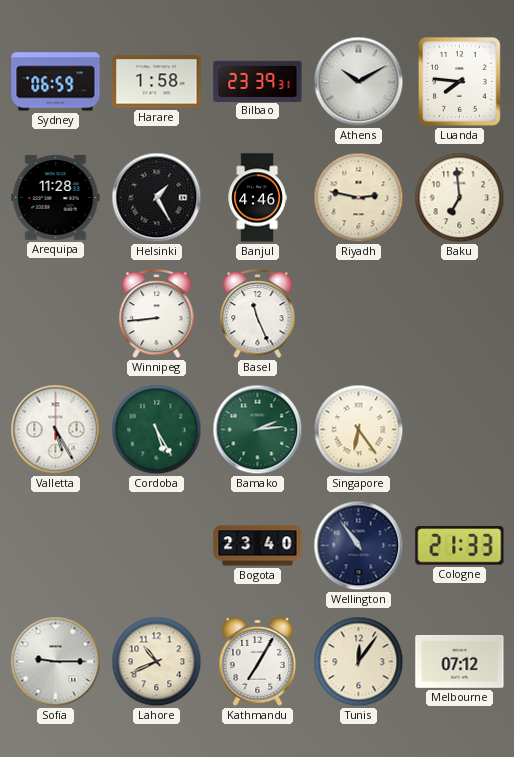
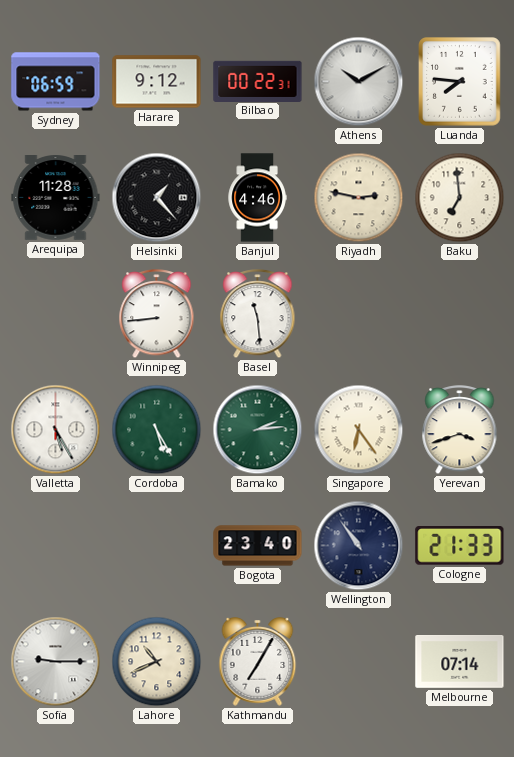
Harare: 1:58 -> 9:12
Bilbao: 23:39 -> 00:22
Helsinki: 1:25 -> 1:23
Basel: 11:26 -> 11:29
Yerevan: none -> 3:42
Tunis: 12:06 -> none
Melbourne: 07:12 -> 07:14
